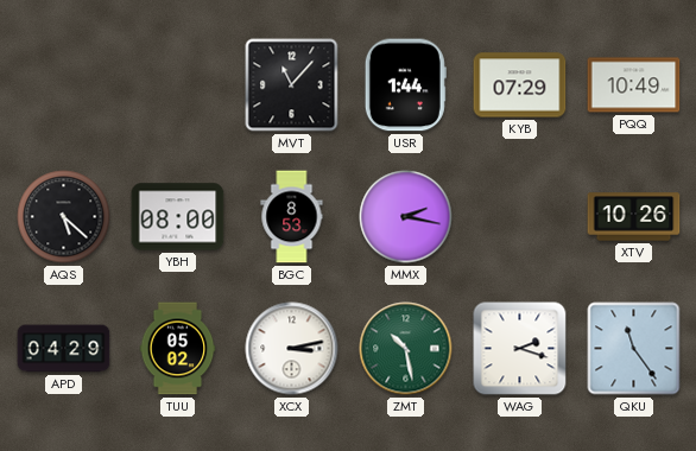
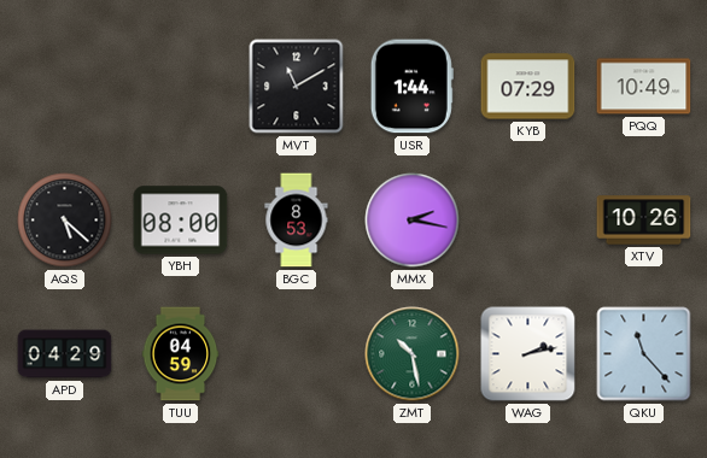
MVT: 11:07 -> 11:10
TUU: 05:02 -> 04:59
XCX: 3:13 -> none
WAG: 2:18 -> 2:13
QKU: 11:24 -> 11:23
